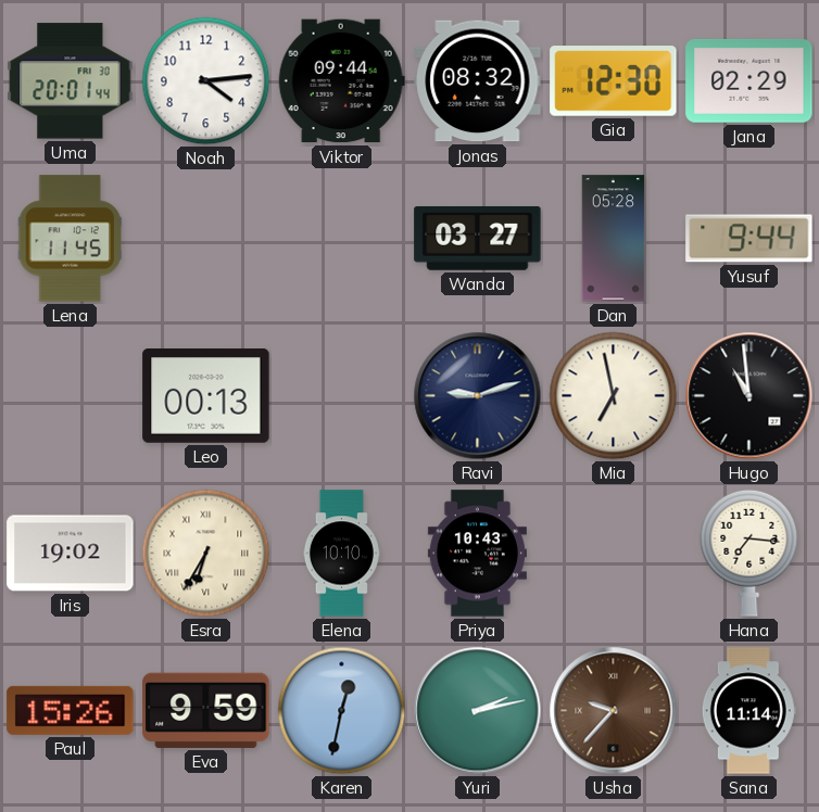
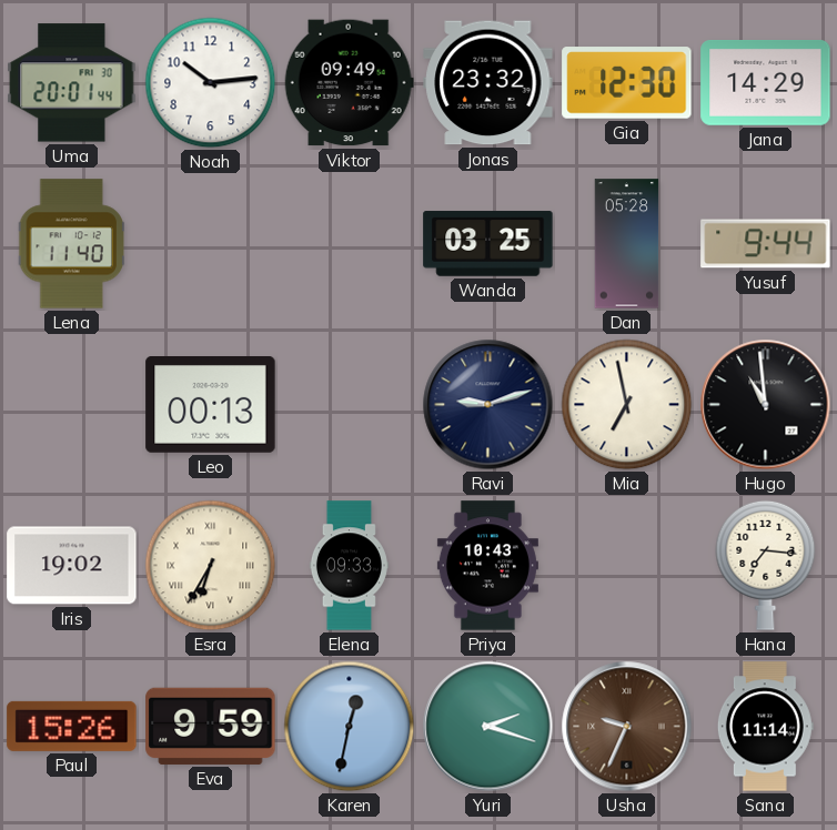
Noah: 4:14 -> 10:14
Viktor: 09:44 -> 09:49
Jonas: 08:32 -> 23:32
Jana: 02:29 -> 14:29
Lena: 11:45 -> 11:40
Wanda: 03:27 -> 03:25
Elena: 10:10 -> 09:33
Yuri: 2:13 -> 2:18
Usha: 9:37 -> 9:34
